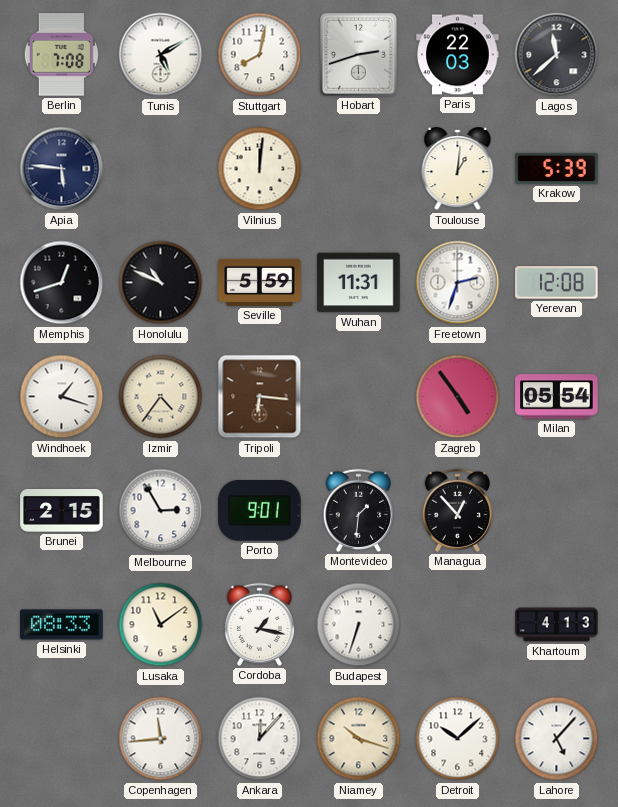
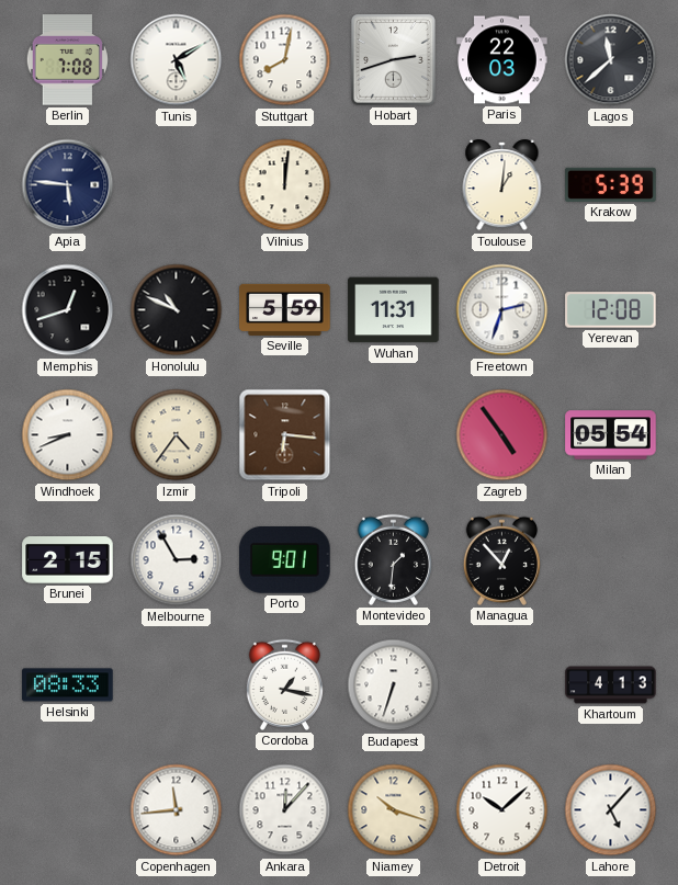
Windhoek: 1:18 -> 8:41
Lusaka: 11:09 -> none
